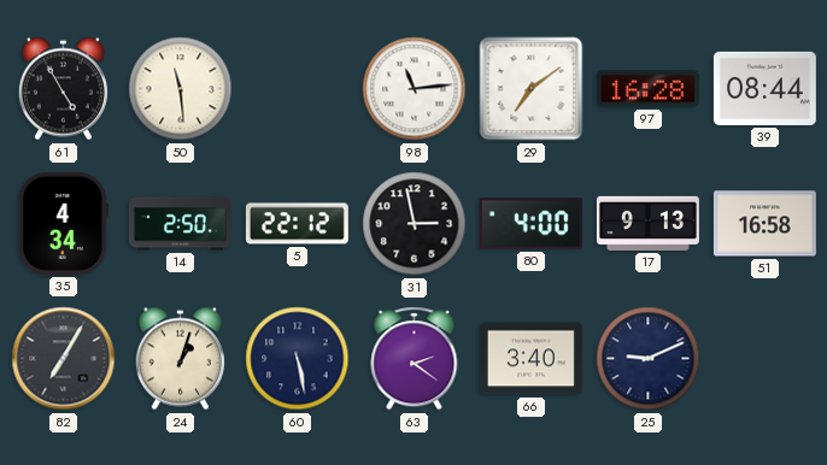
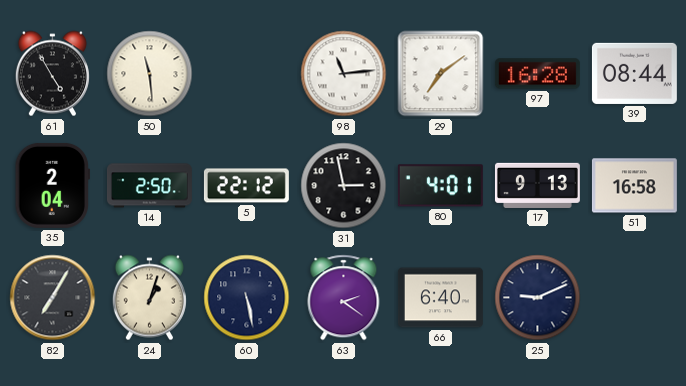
35: 4:34 -> 2:04
80: 4:00 -> 4:01
66: 3:40 -> 6:40
